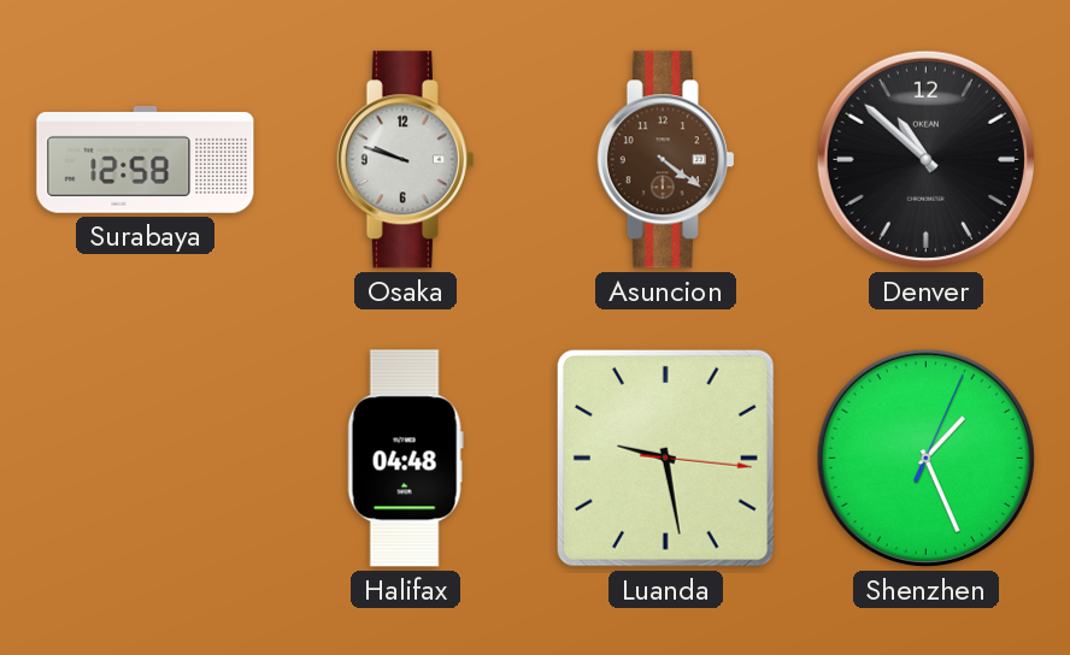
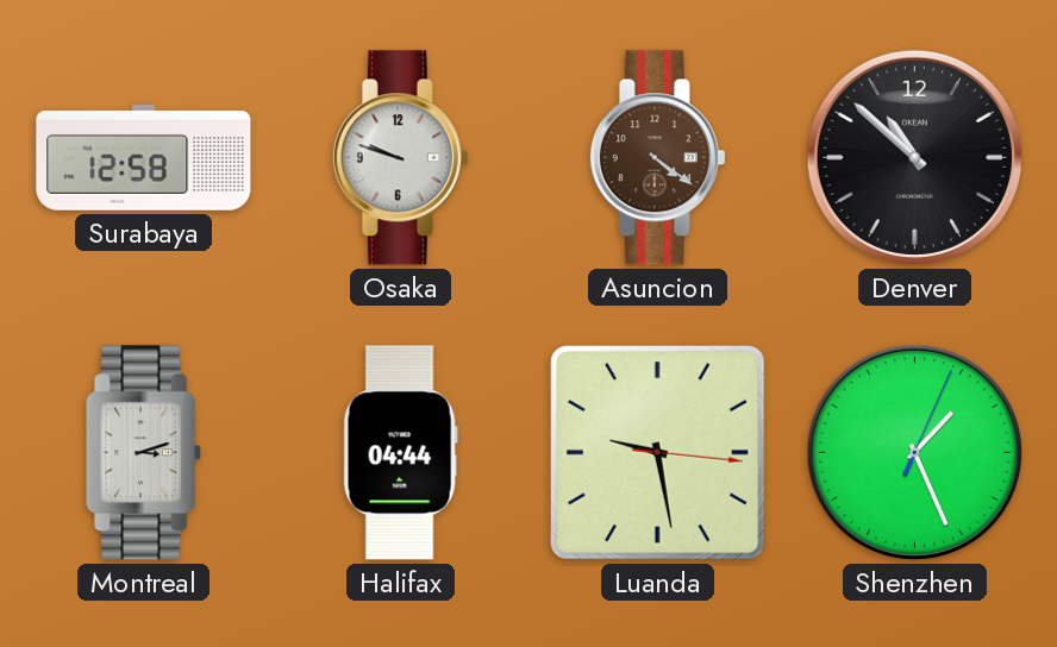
Montreal: none -> 3:12
Halifax: 04:48 -> 04:44
